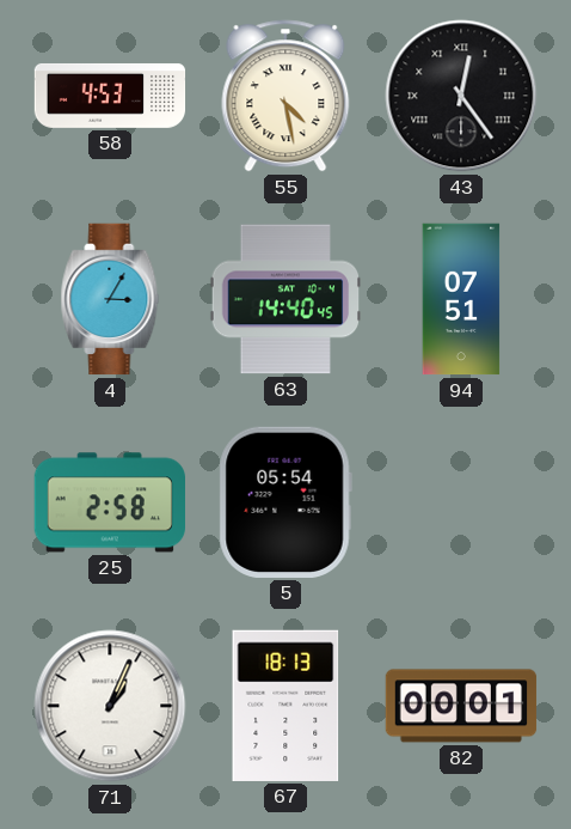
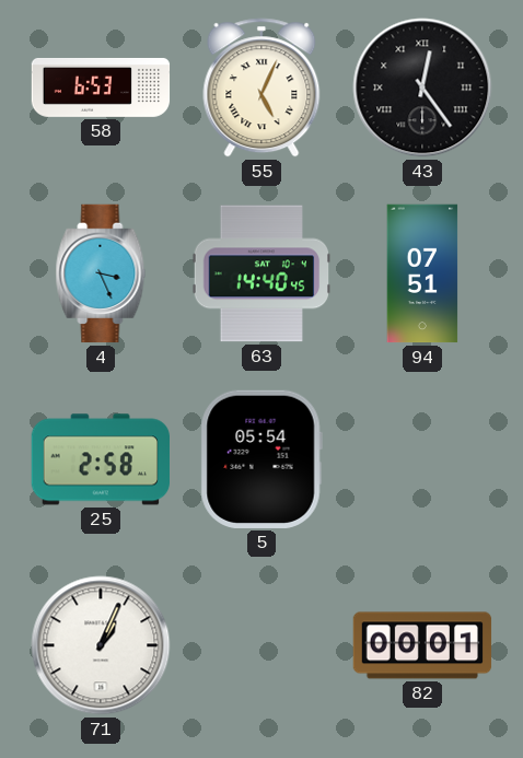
58: 4:53 -> 6:53
55: 4:28 -> 5:04
4: 3:05 -> 3:26
67: 18:13 -> none
